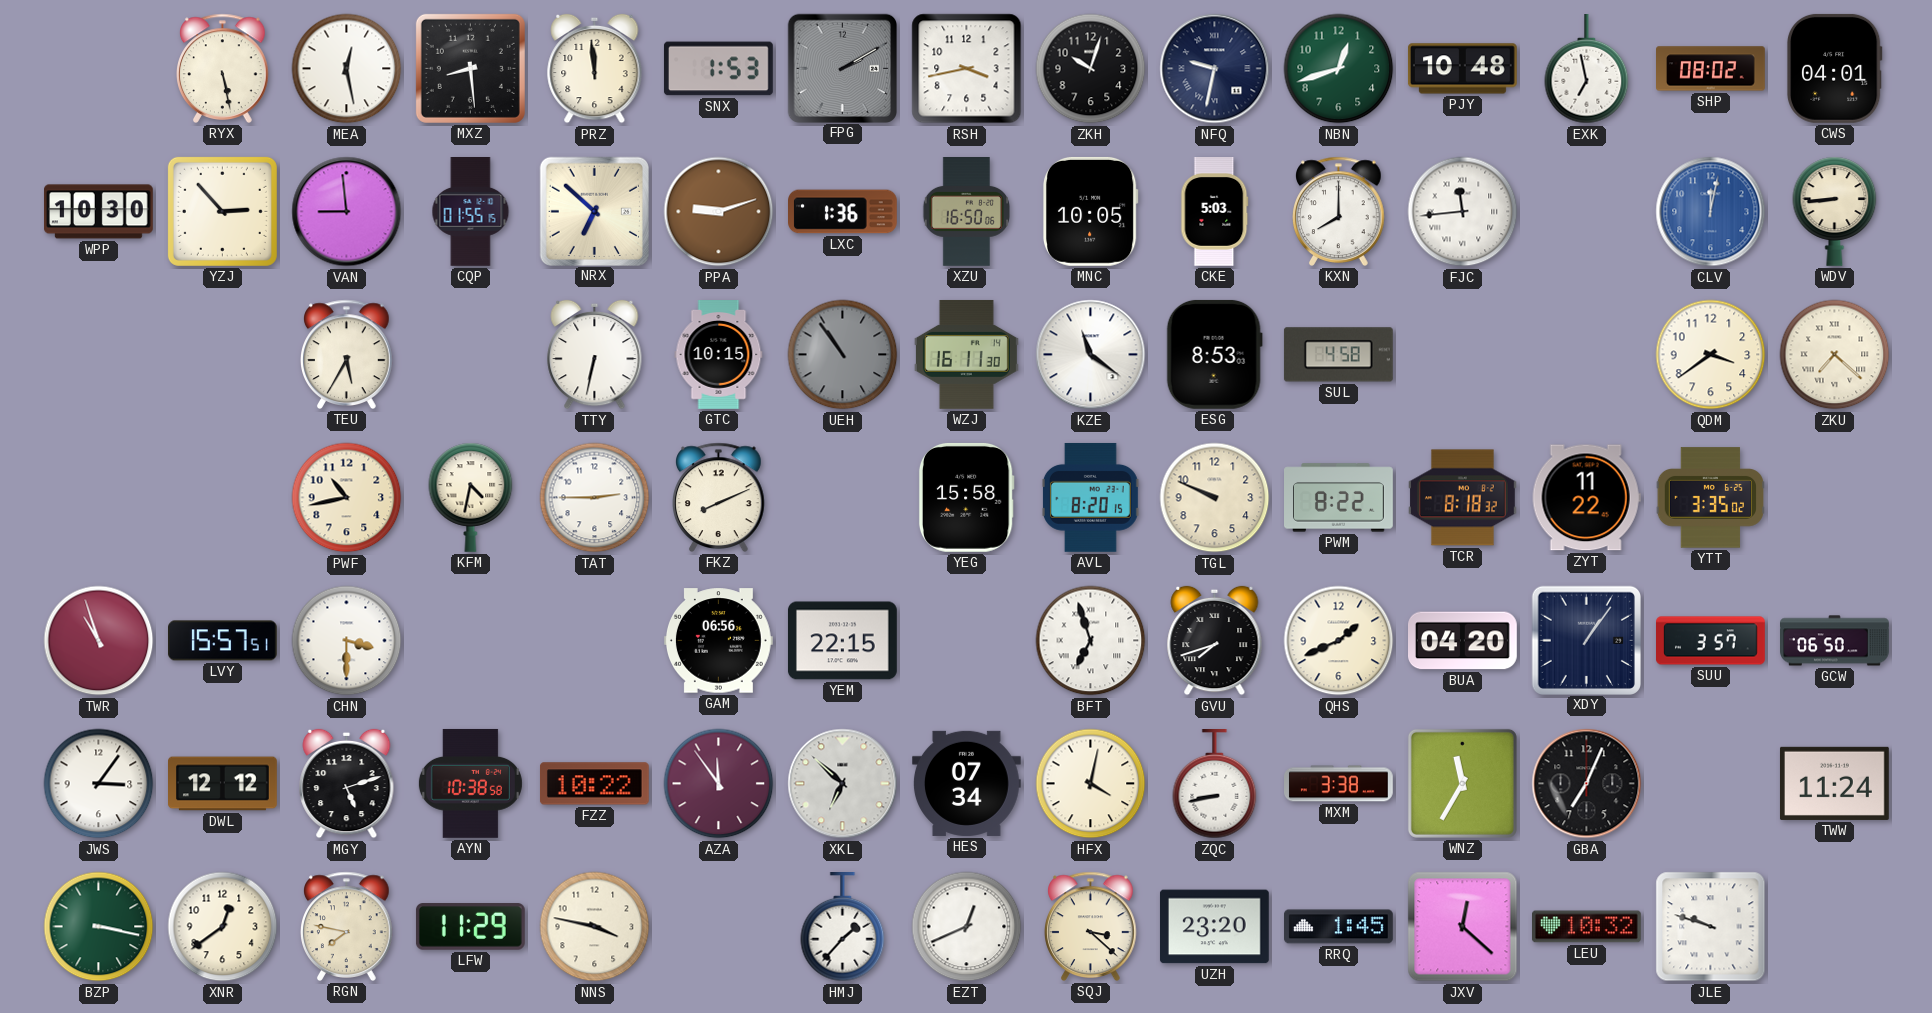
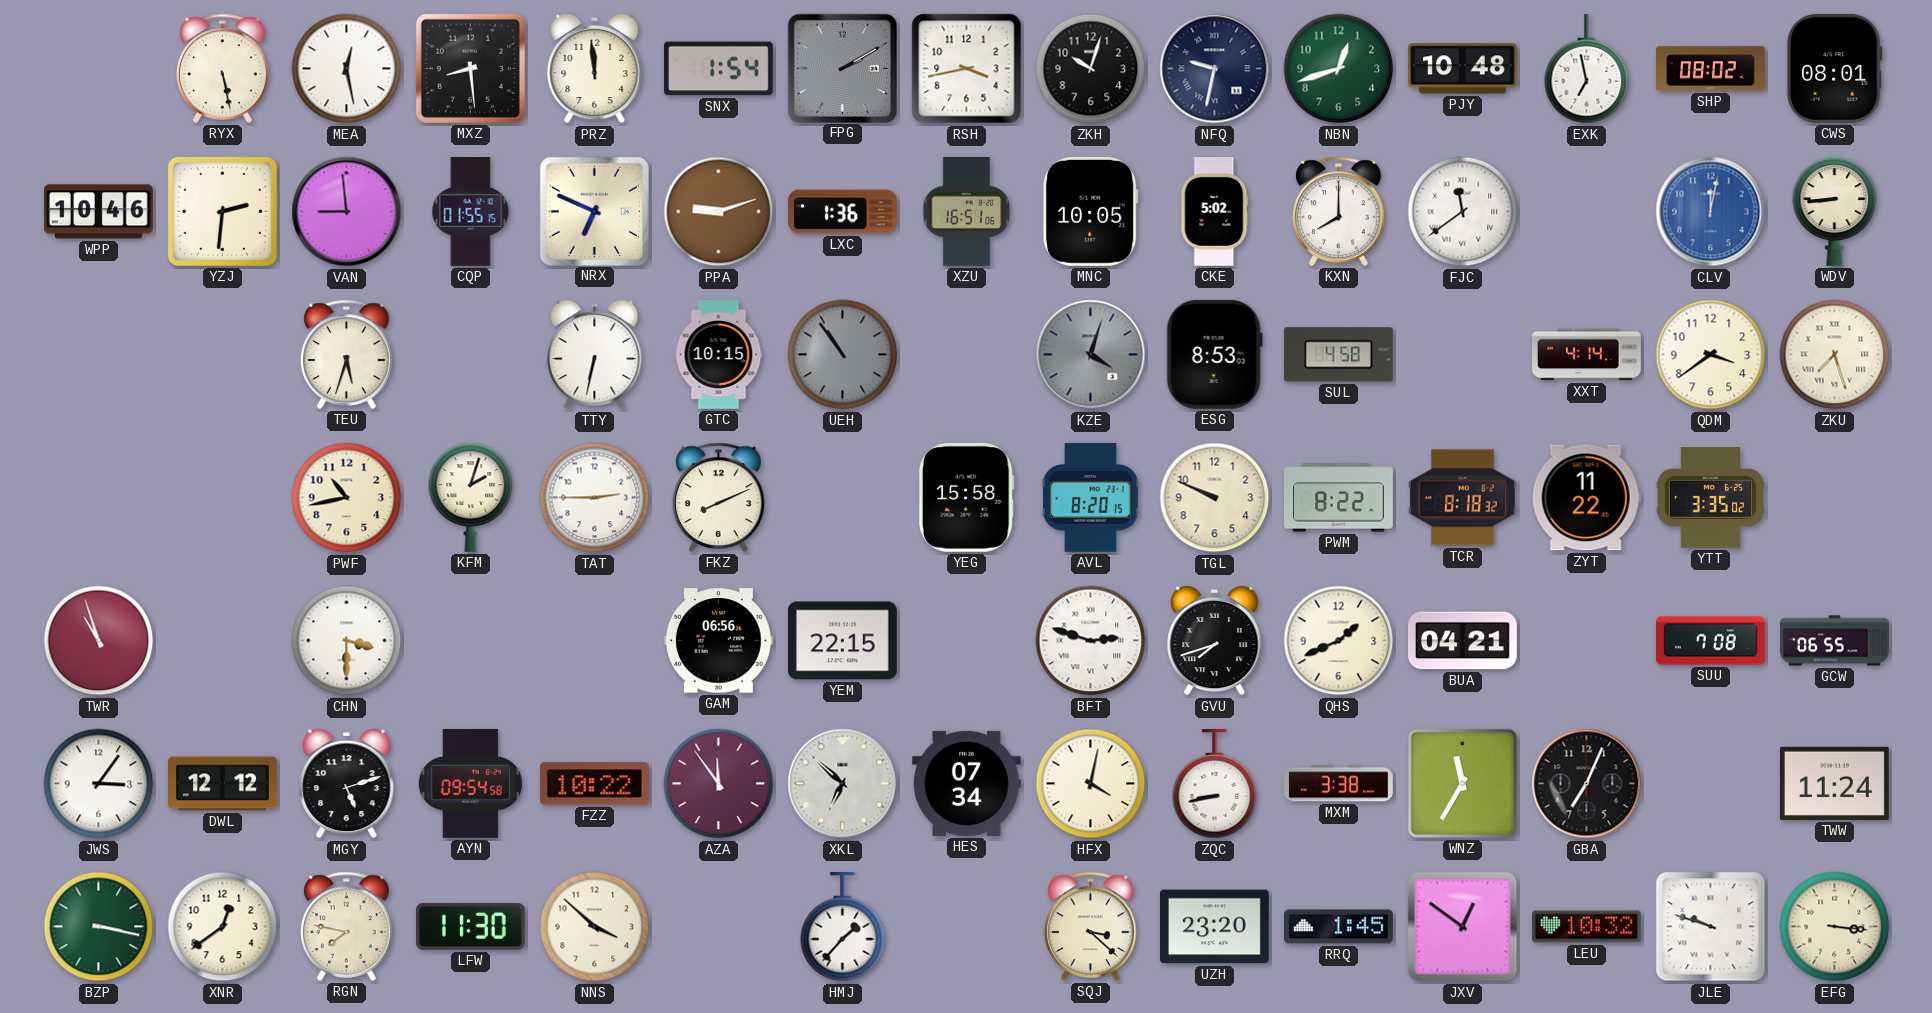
SNX: 1:53 -> 1:54
CWS: 04:01 -> 08:01
WPP: 10:30 -> 10:46
YZJ: 2:53 -> 2:31
NRX: 6:52 -> 6:49
XZU: 16:50 -> 16:51
CKE: 5:03 -> 5:02
FJC: 11:44 -> 11:39
TEU: 5:35 -> 5:33
WZJ: 16:11 -> none
KZE: 11:21 -> 4:03
KZE dial: white -> grey
XXT: none -> 4:14
ZKU: 7:22 -> 7:27
KFM: 4:32 -> 2:03
LVY: 15:57 -> none
BFT: 6:57 -> 2:48
BUA: 04:20 -> 04:21
XDY: 1:06 -> none
SUU: 3:57 -> 7:08
GCW: 06:50 -> 06:55
AYN: 10:38 -> 09:54
LFW: 11:29 -> 11:30
NNS: 3:47 -> 3:52
EZT: 12:41 -> none
JXV: 12:22 -> 12:51
EFG: none -> 3:16
